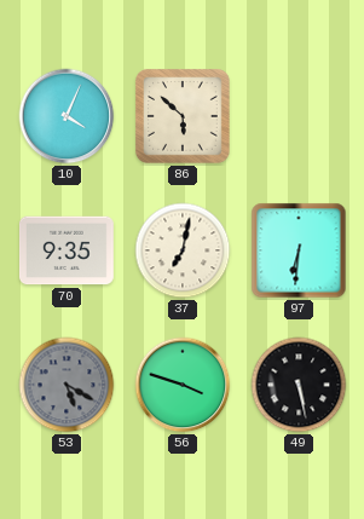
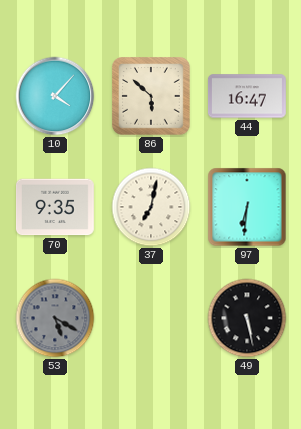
10: 4:04 -> 4:07
44: none -> 16:47
56: 3:48 -> none
